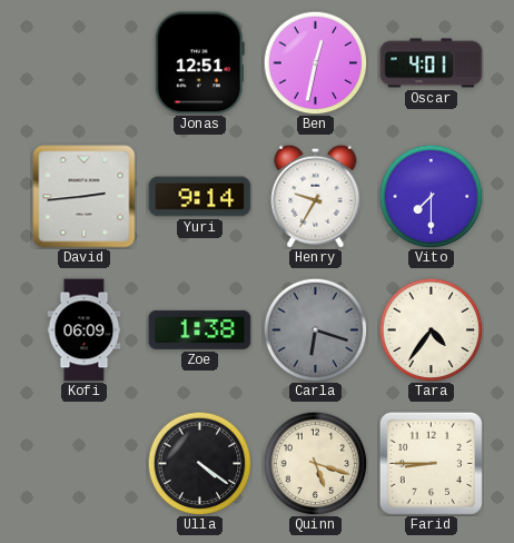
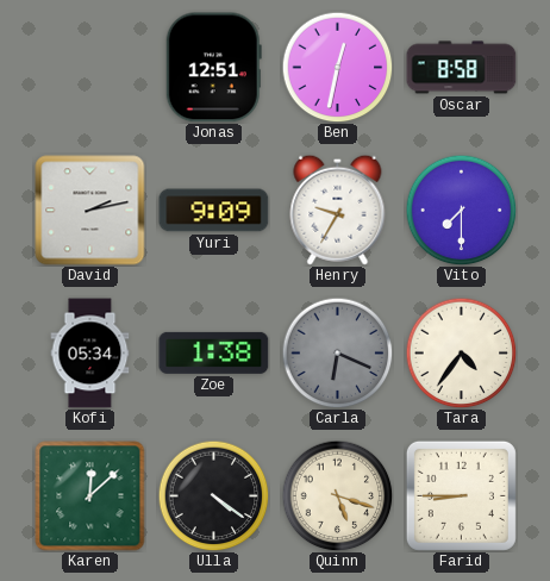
Oscar: 4:01 -> 8:58
David: 2:44 -> 2:13
Yuri: 9:14 -> 9:09
Kofi: 06:09 -> 05:34
Carla: 6:18 -> 6:19
Karen: none -> 12:08
